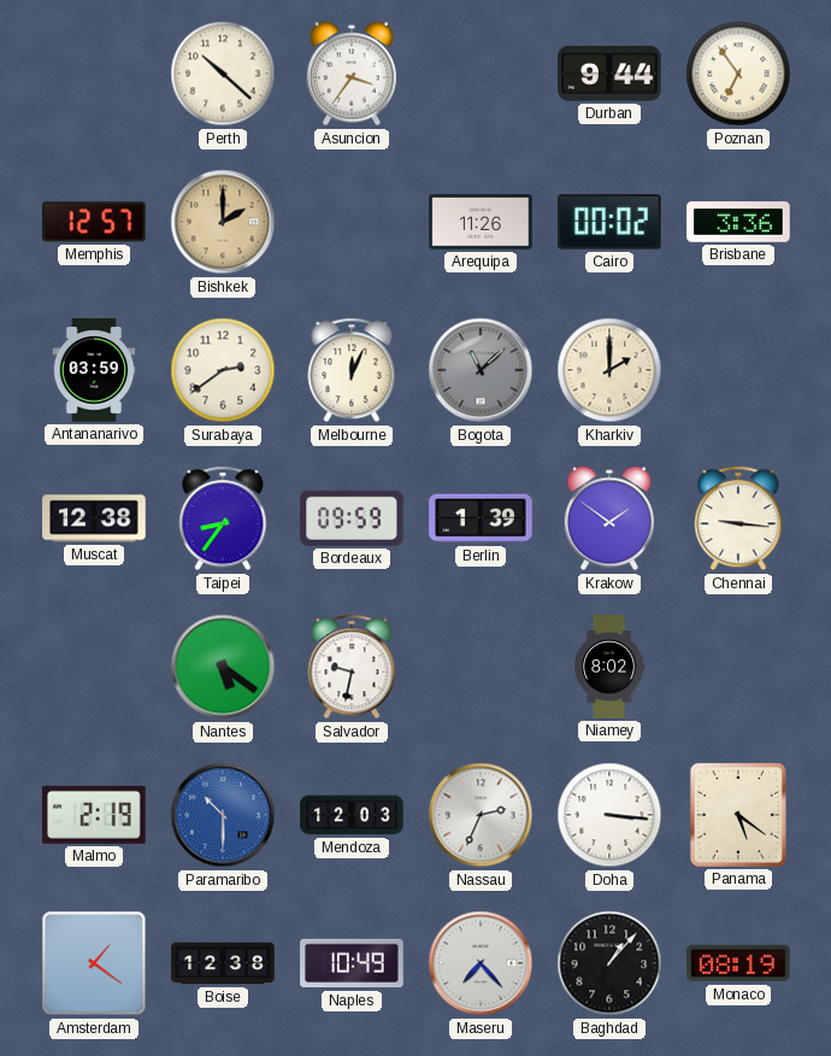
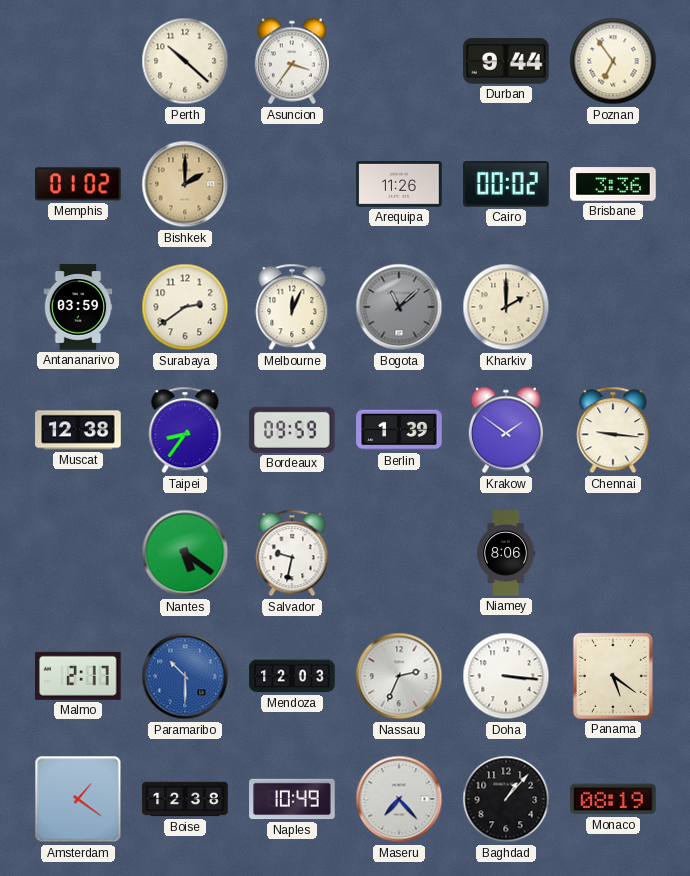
Memphis: 12:57 -> 01:02
Niamey: 8:02 -> 8:06
Malmo: 2:19 -> 2:17
